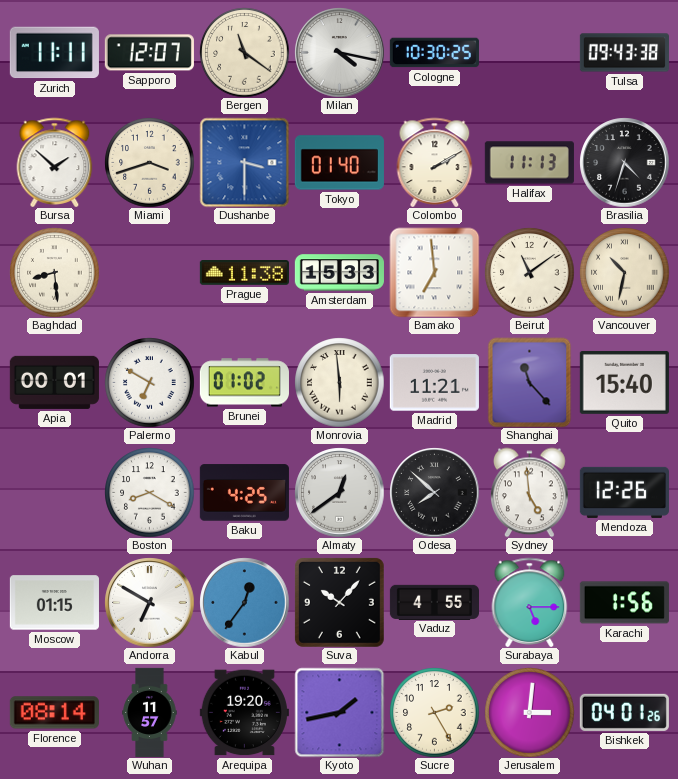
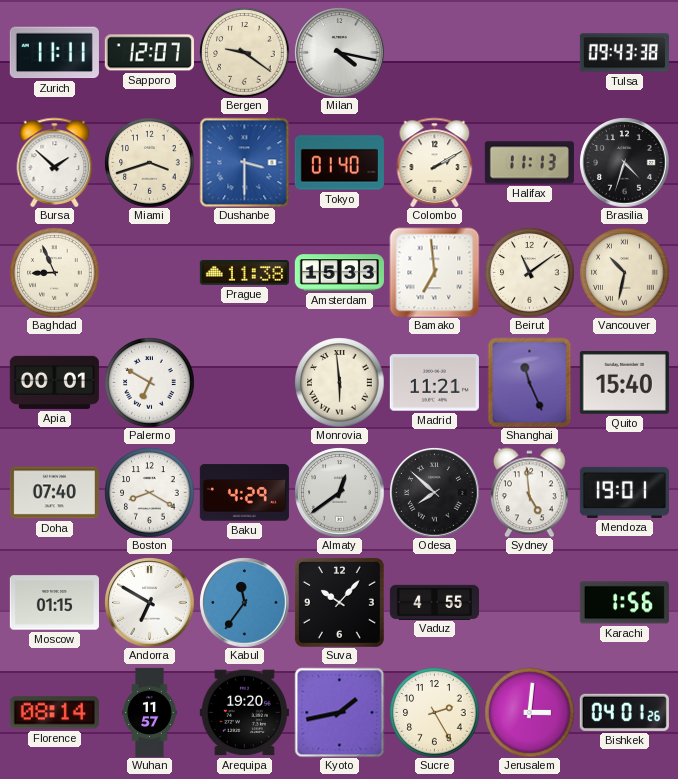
Bergen: 11:21 -> 9:21
Cologne: 10:30 -> none
Baghdad: 8:29 -> 8:56
Brunei: 01:02 -> none
Shanghai: 11:23 -> 11:26
Doha: none -> 07:40
Baku: 4:25 -> 4:29
Mendoza: 12:26 -> 19:01
Kabul: 12:36 -> 11:36
Surabaya: 5:15 -> none
